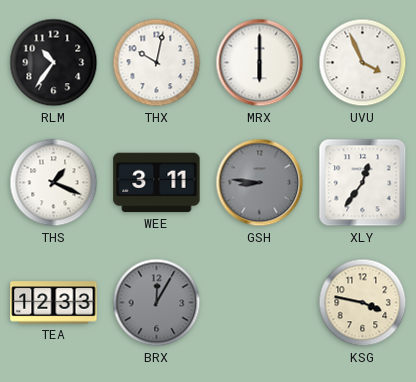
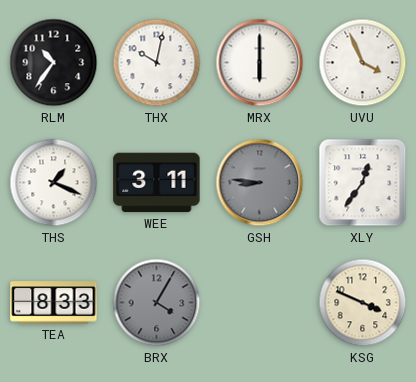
TEA: 12:33 -> 8:33
BRX: 12:05 -> 4:05
KSG: 3:47 -> 3:49
